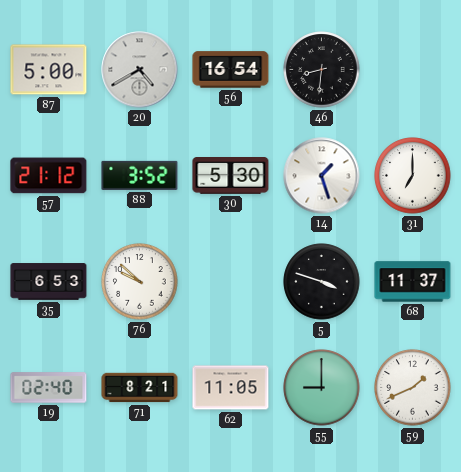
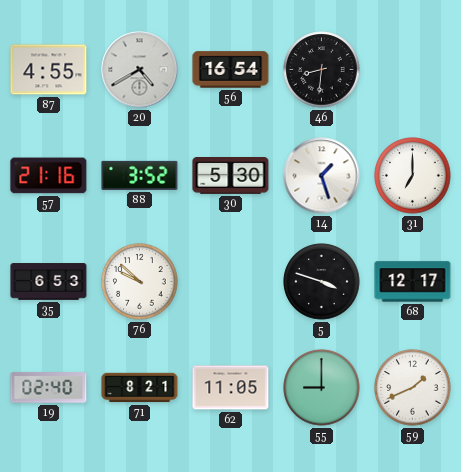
87: 5:00 -> 4:55
57: 21:12 -> 21:16
68: 11:37 -> 12:17
